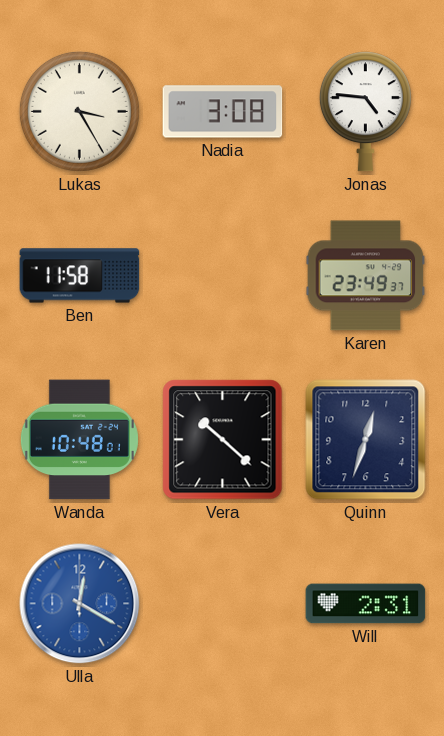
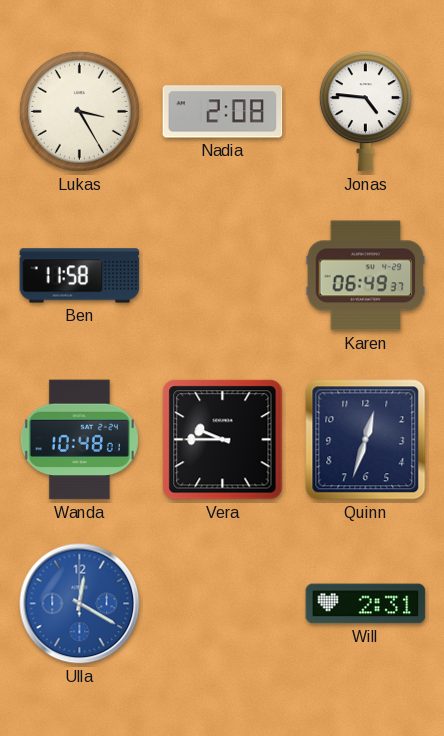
Nadia: 3:08 -> 2:08
Karen: 23:49 -> 06:49
Vera: 10:22 -> 9:45
